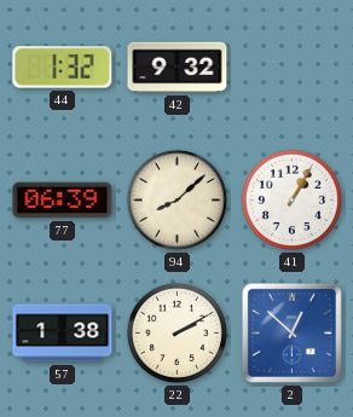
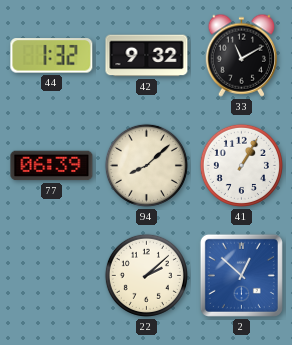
33: none -> 11:10
57: 1:38 -> none
22: 2:10 -> 2:08
